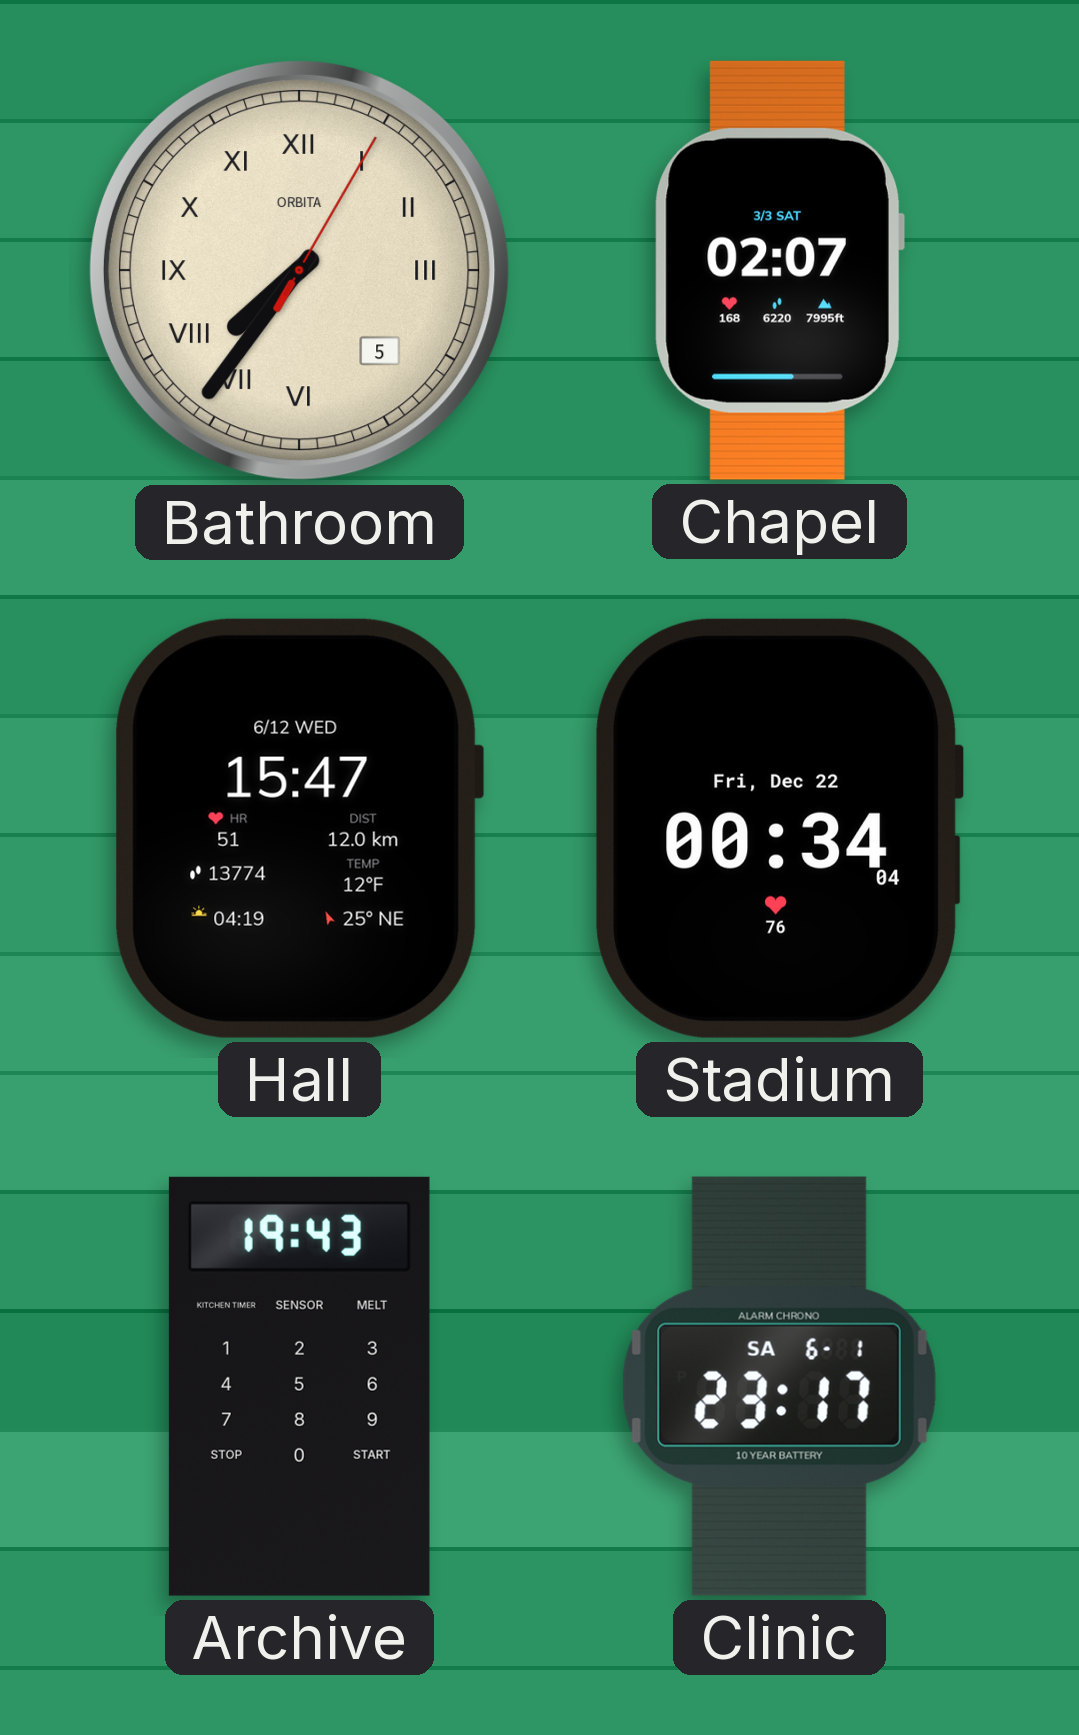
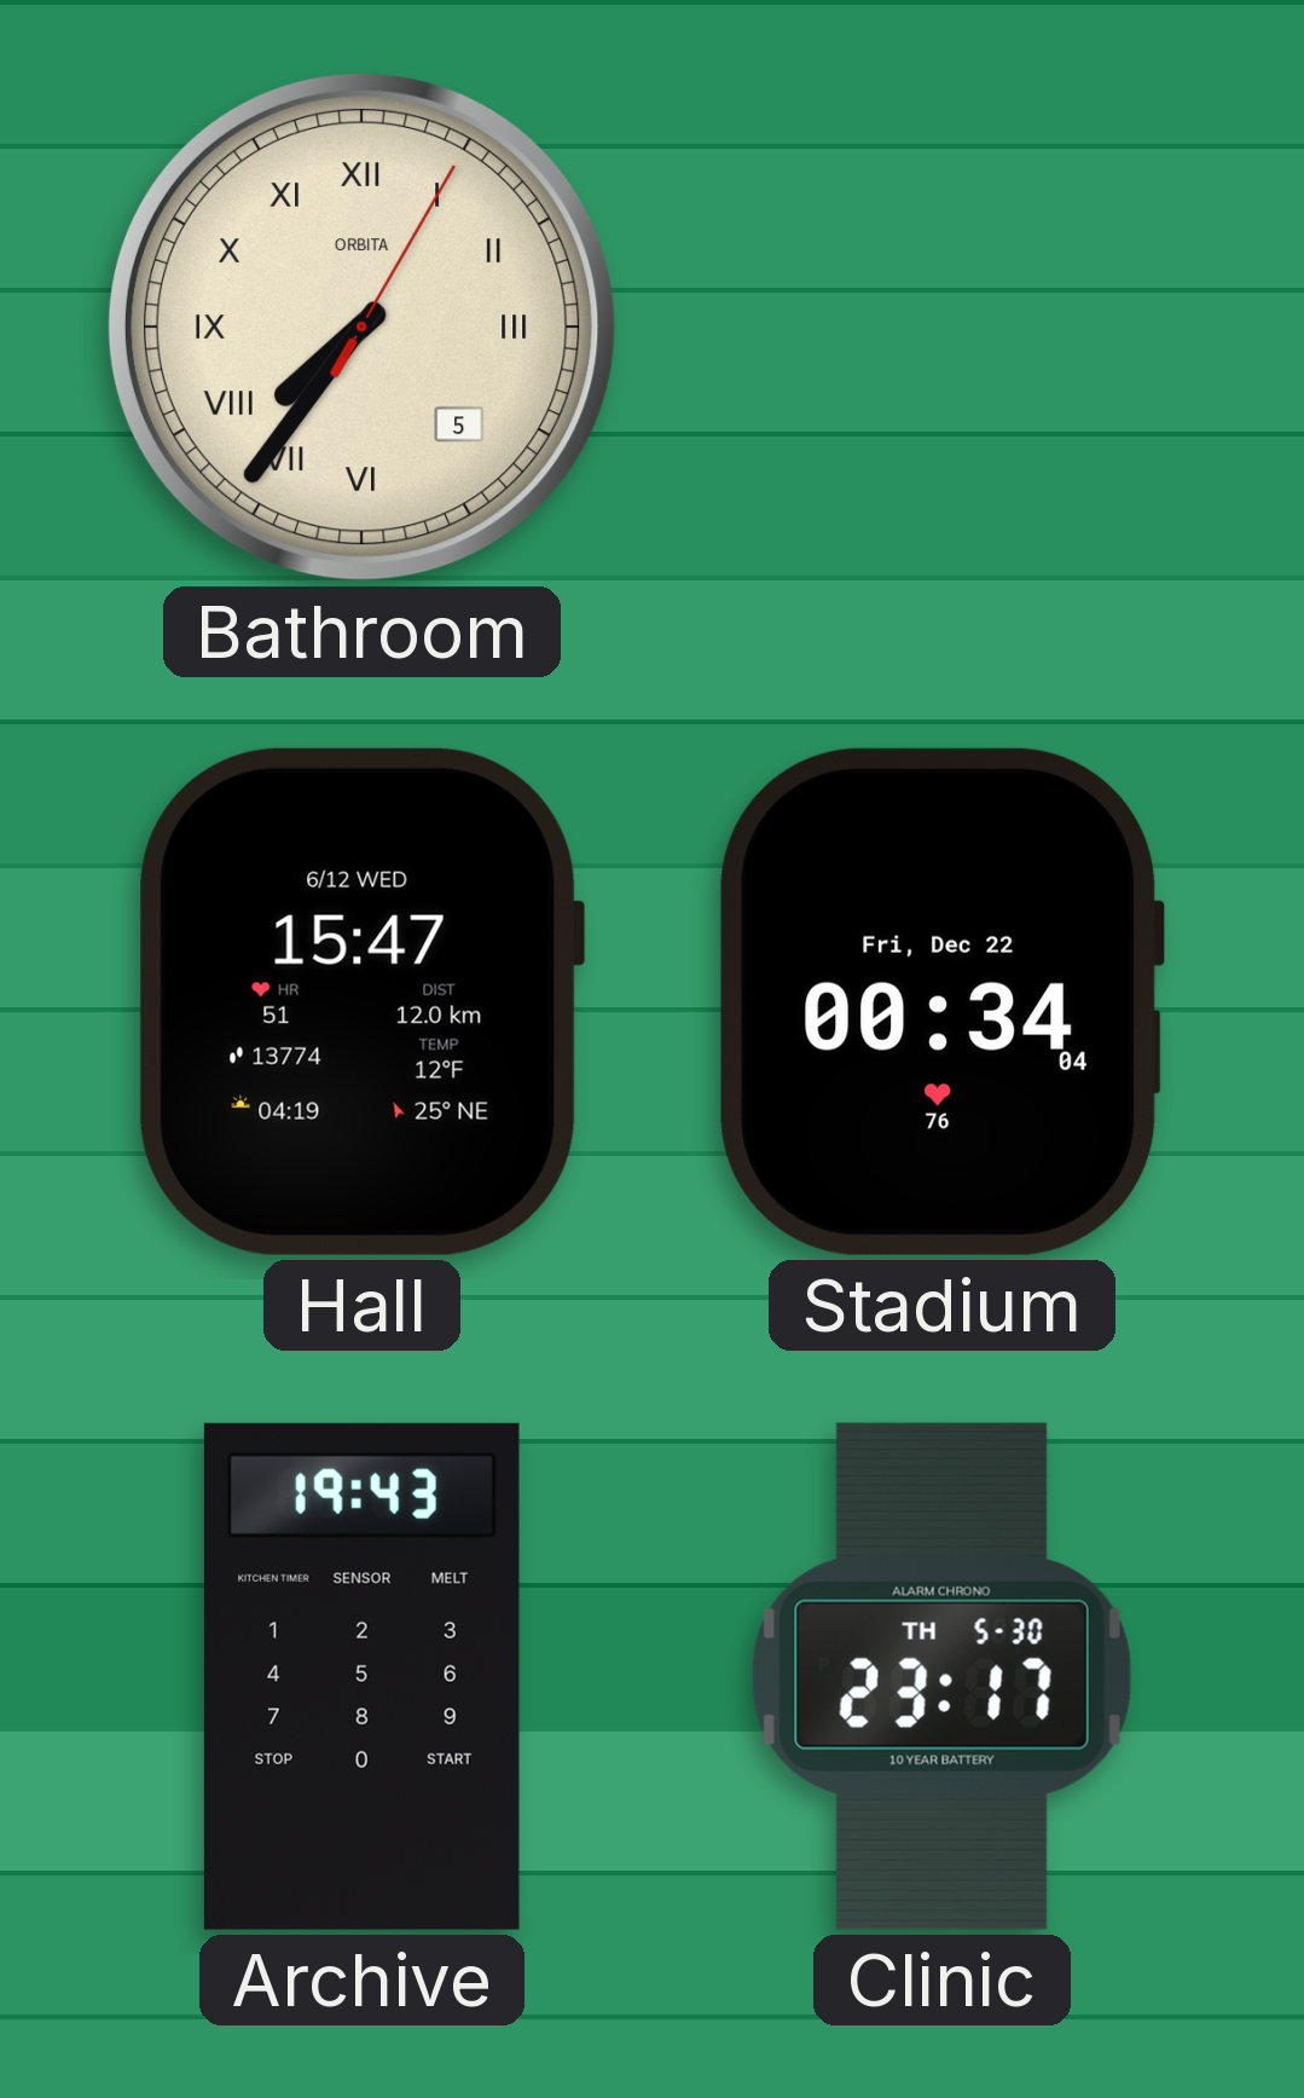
Chapel: 02:07 -> none
Clinic date: SA 6-1 -> TH 5-30
